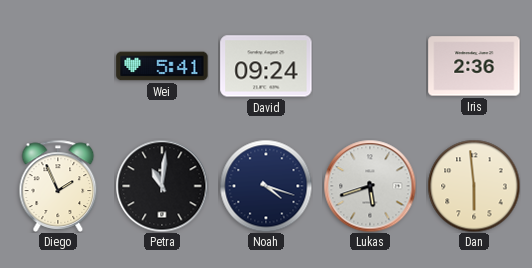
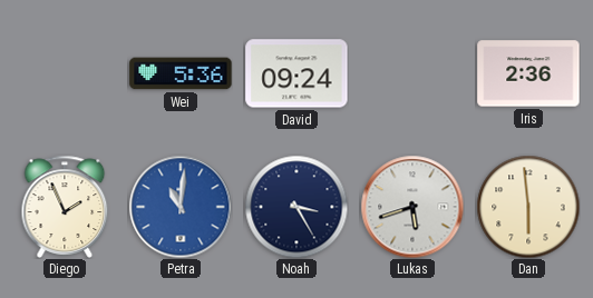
Wei: 5:41 -> 5:36
Petra dial: black -> blue
Noah: 4:18 -> 3:25
